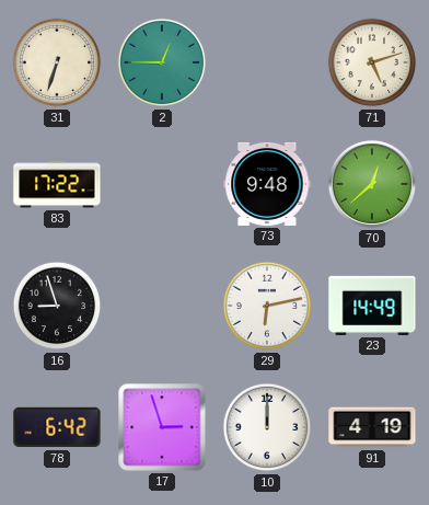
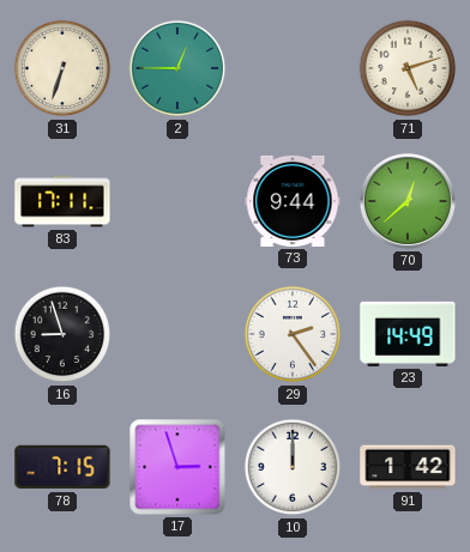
83: 17:22 -> 17:11
73: 9:48 -> 9:44
29: 6:13 -> 2:24
78: 6:42 -> 7:15
91: 4:19 -> 1:42
